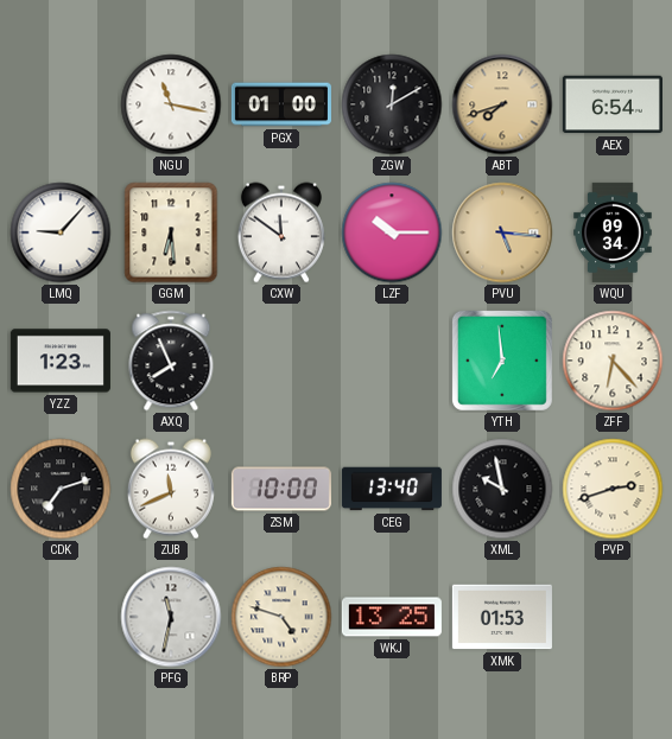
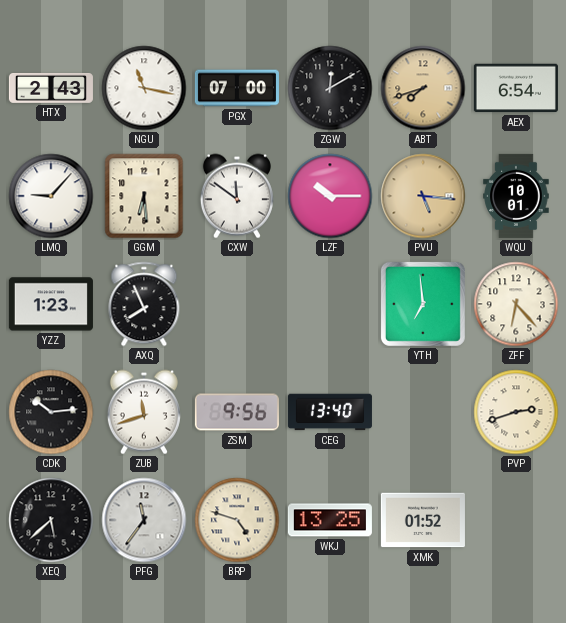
HTX: none -> 2:43
PGX: 01:00 -> 07:00
WQU: 09:34 -> 10:01
CDK: 7:12 -> 10:14
ZUB: 11:41 -> 11:42
ZSM: 10:00 -> 9:56
XML: 9:58 -> none
XEQ: none -> 5:38
PFG: 11:32 -> 11:36
XMK: 01:53 -> 01:52
